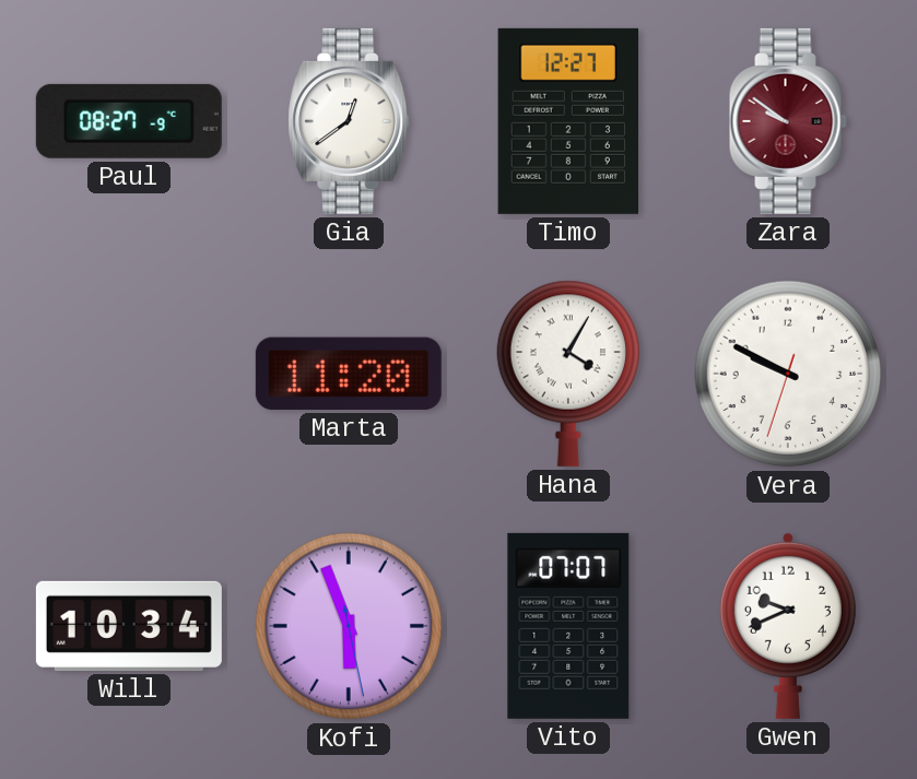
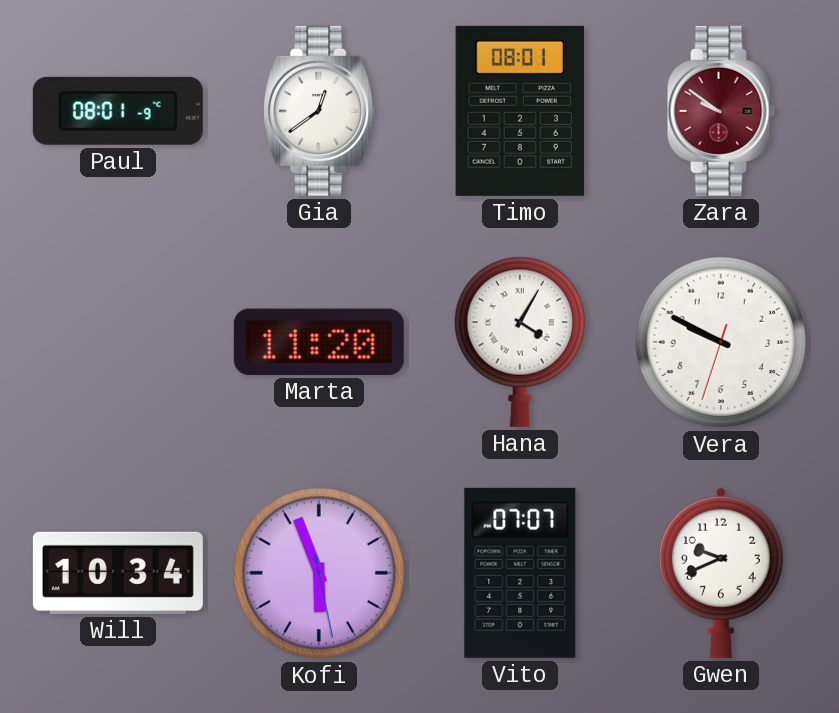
Paul: 08:27 -> 08:01
Timo: 12:27 -> 08:01
